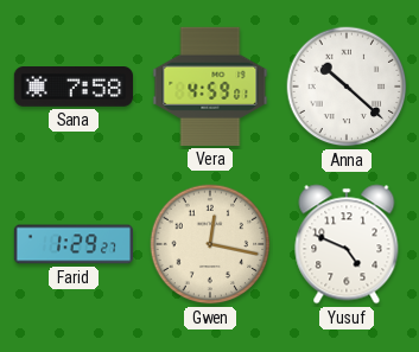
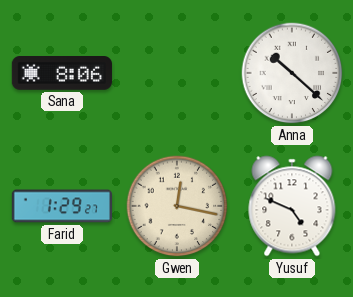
Sana: 7:58 -> 8:06
Vera: 4:59 -> none
